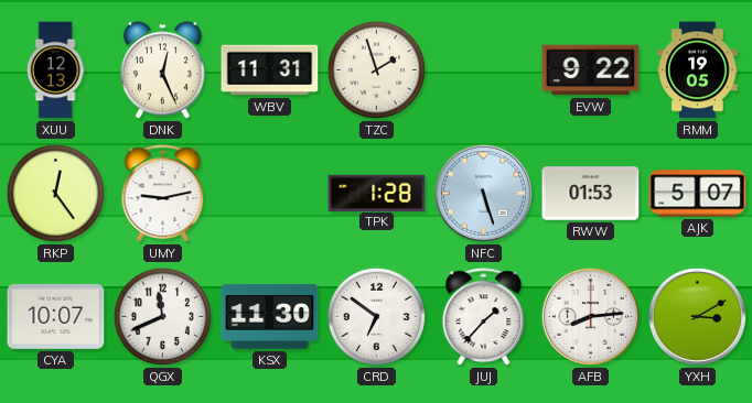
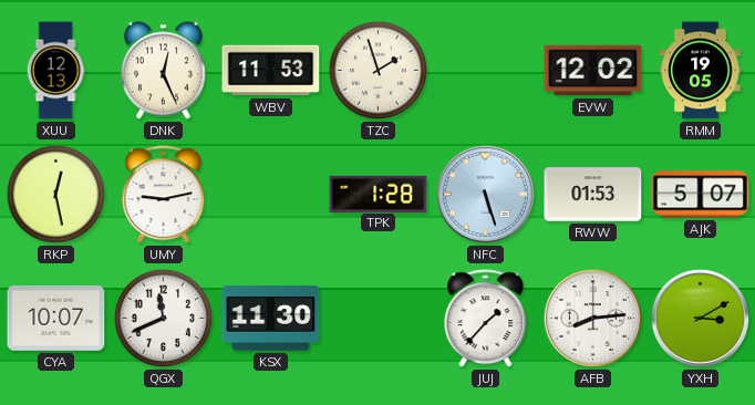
WBV: 11:31 -> 11:53
EVW: 9:22 -> 12:02
RKP: 12:24 -> 12:28
CRD: 6:51 -> none
